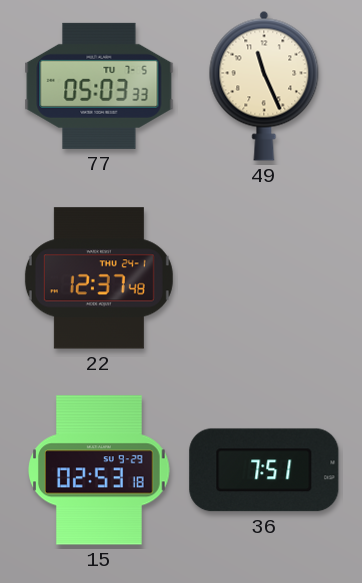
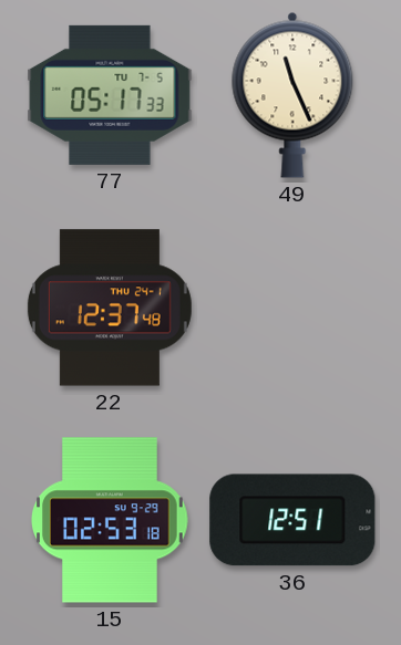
77: 05:03 -> 05:17
36: 7:51 -> 12:51
